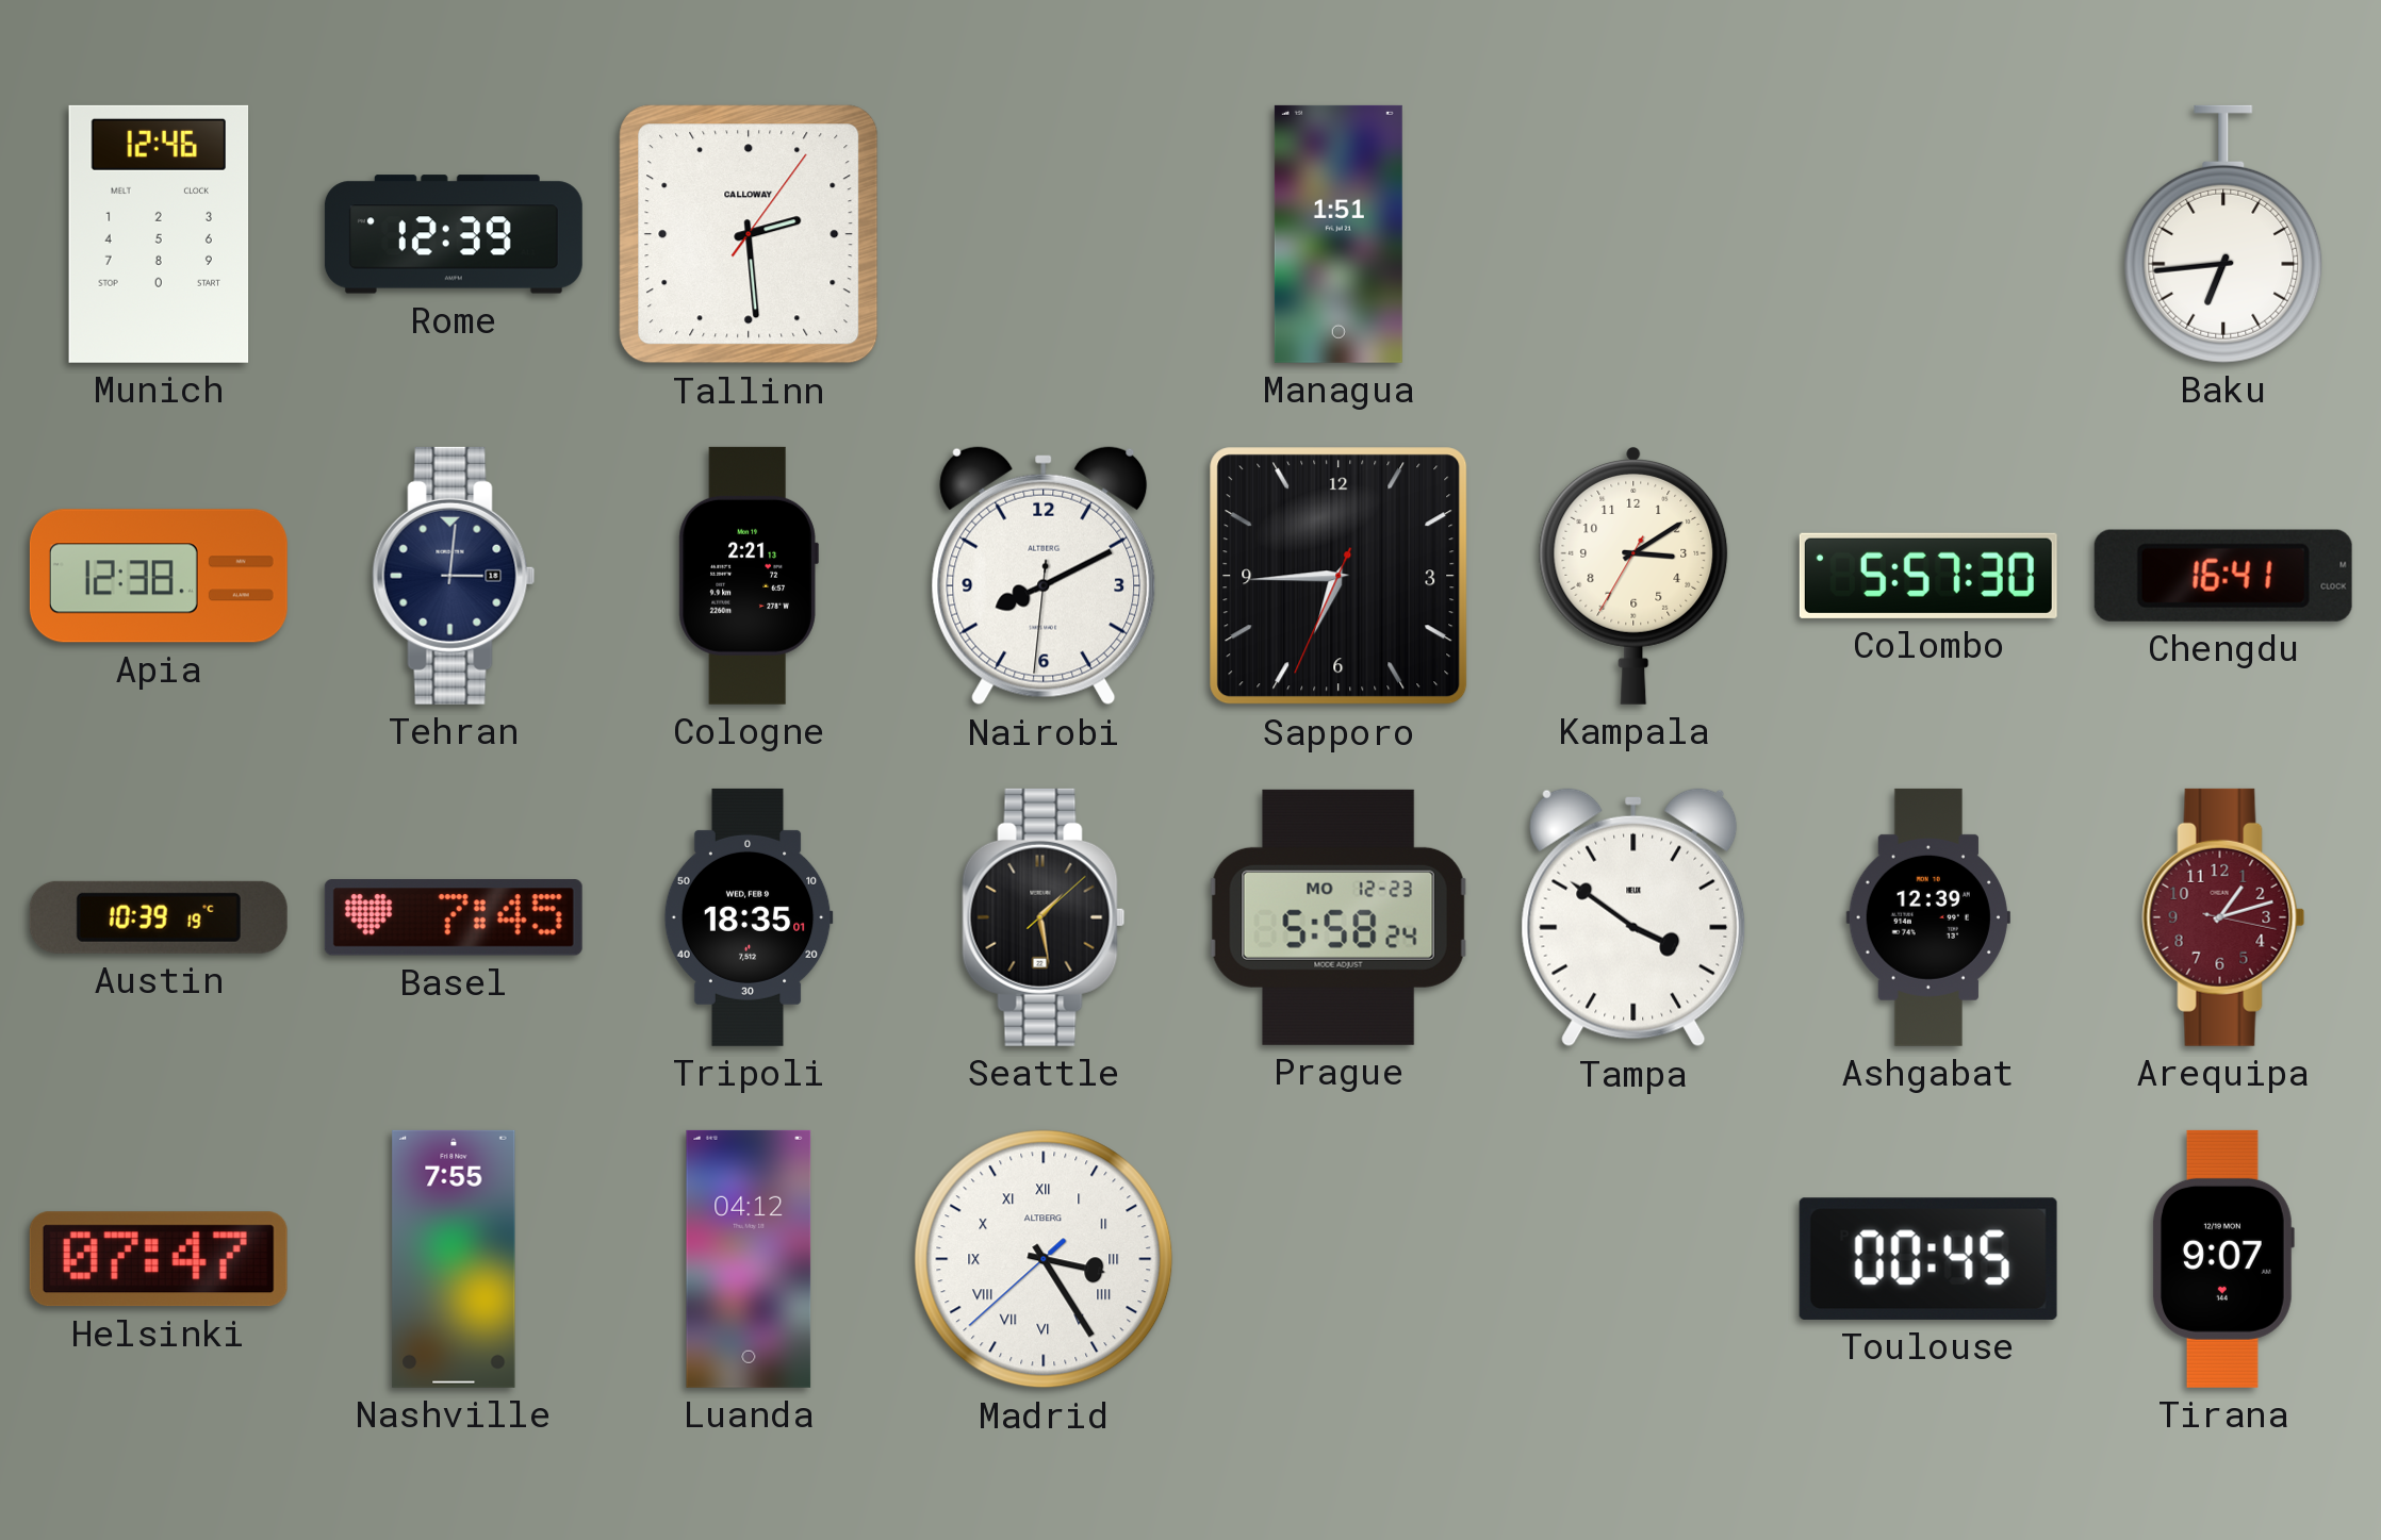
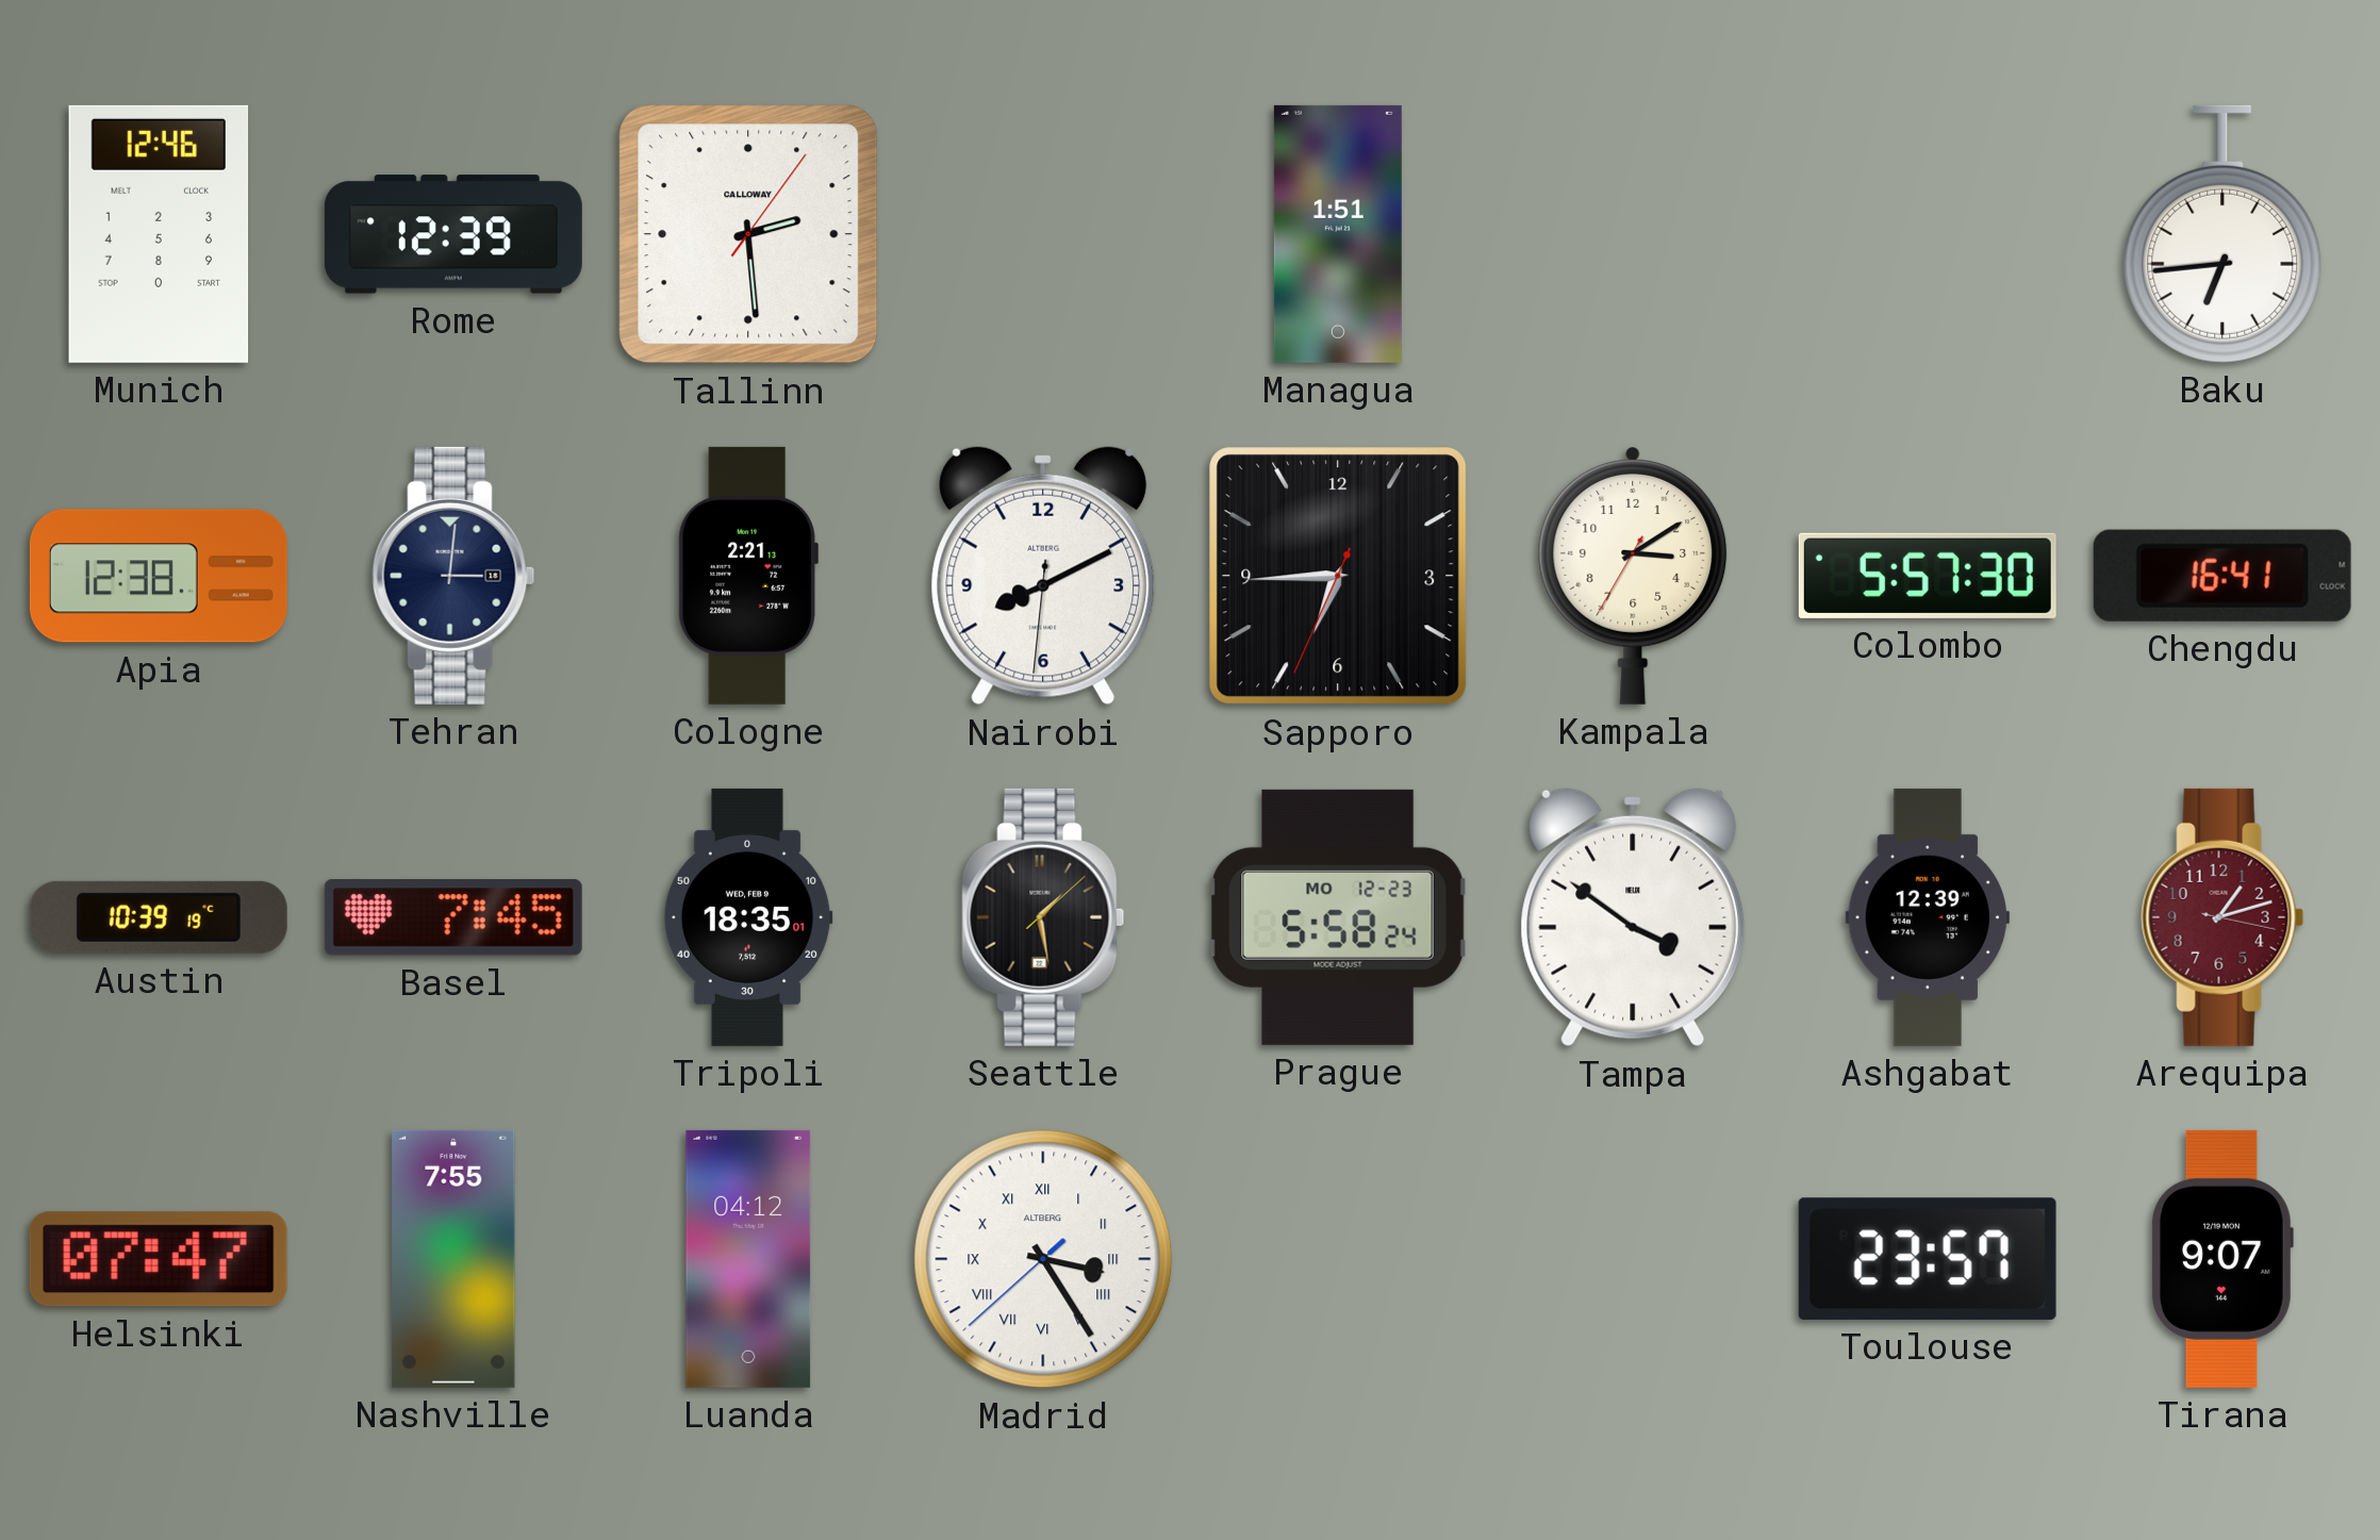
Toulouse: 00:45 -> 23:57
